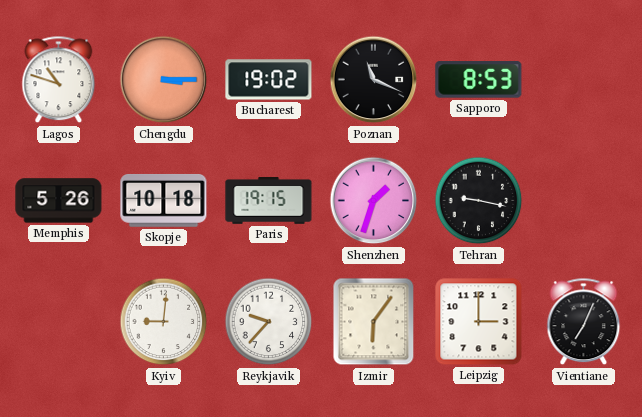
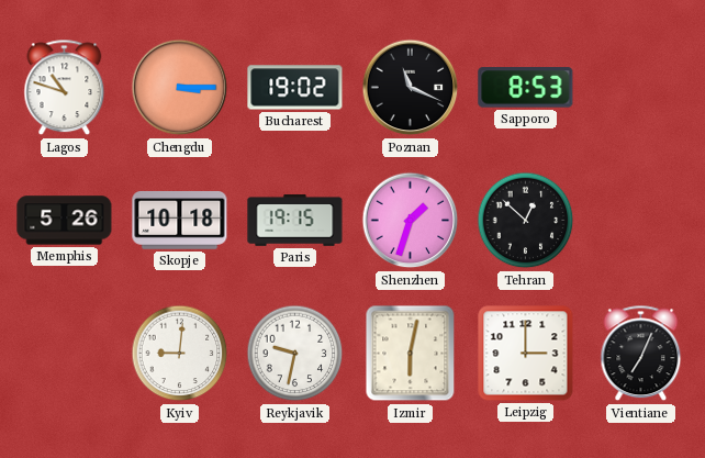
Tehran: 9:17 -> 12:52
Reykjavik: 9:37 -> 9:32
Izmir: 6:06 -> 6:02
